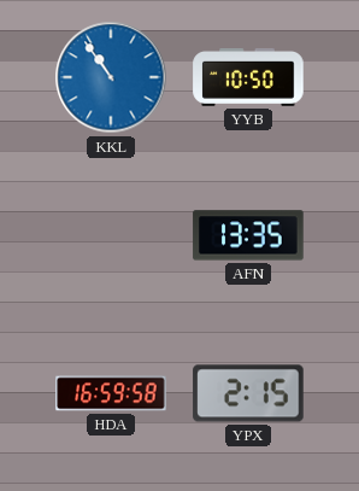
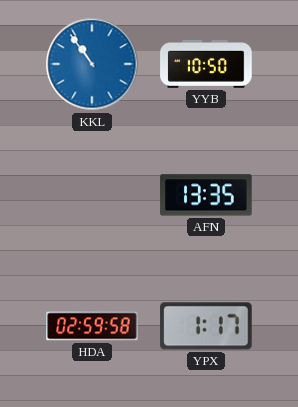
HDA: 16:59 -> 02:59
YPX: 2:15 -> 1:17
